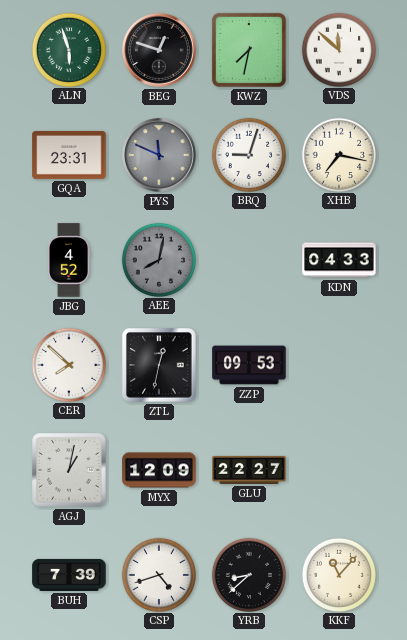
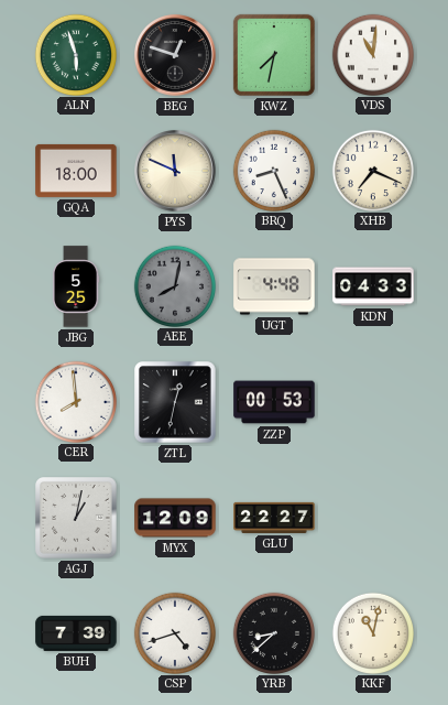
VDS: 11:52 -> 11:01
GQA: 23:31 -> 18:00
PYS dial: grey -> cream
BRQ: 9:03 -> 8:26
XHB: 7:17 -> 7:19
JBG: 4:52 -> 5:25
UGT: none -> 4:48
CER: 7:52 -> 7:59
ZZP: 09:53 -> 00:53
KKF: 11:07 -> 11:02
